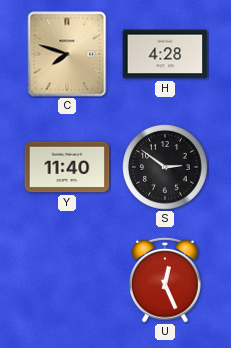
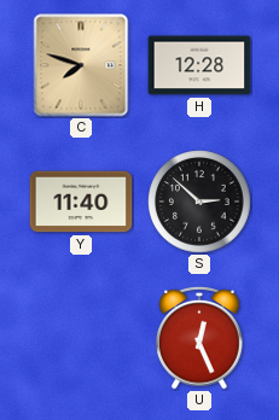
H: 4:28 -> 12:28
S: 2:51 -> 2:52
